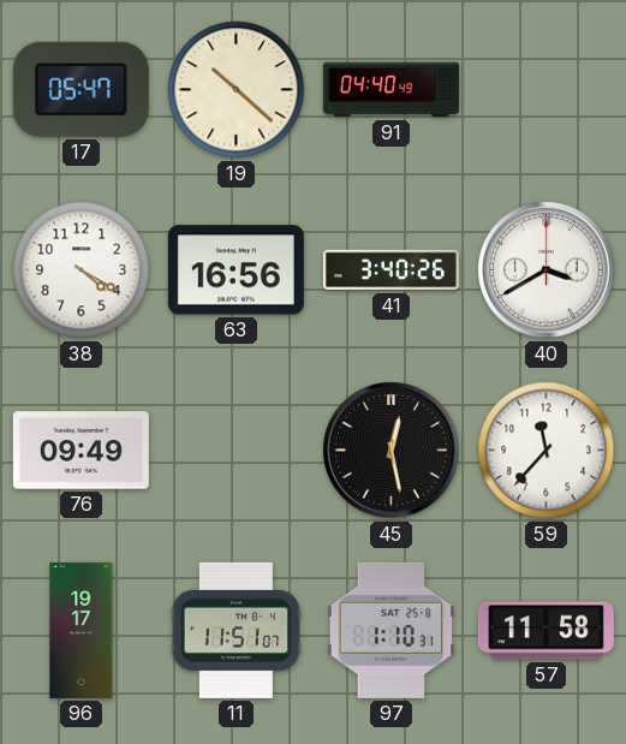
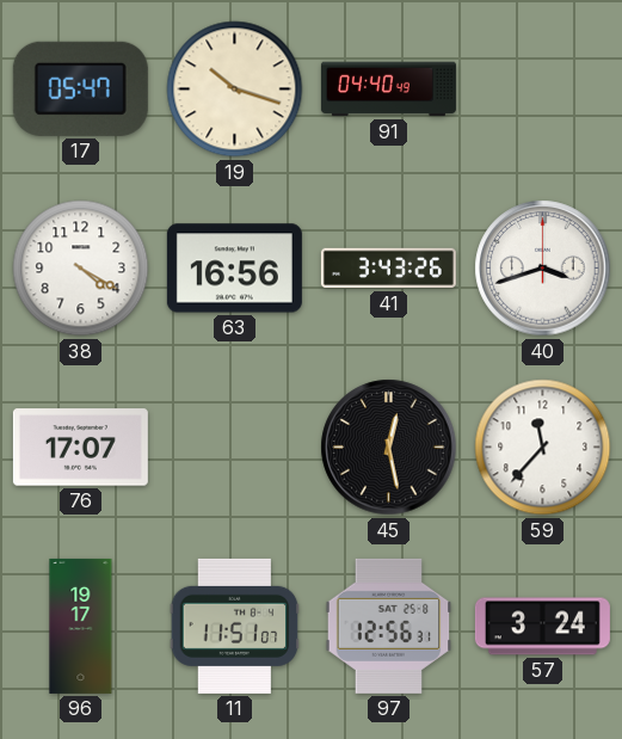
19: 10:22 -> 10:18
41: 3:40 -> 3:43
40: 3:40 -> 3:42
76: 09:49 -> 17:07
97: 1:10 -> 12:56
57: 11:58 -> 3:24
